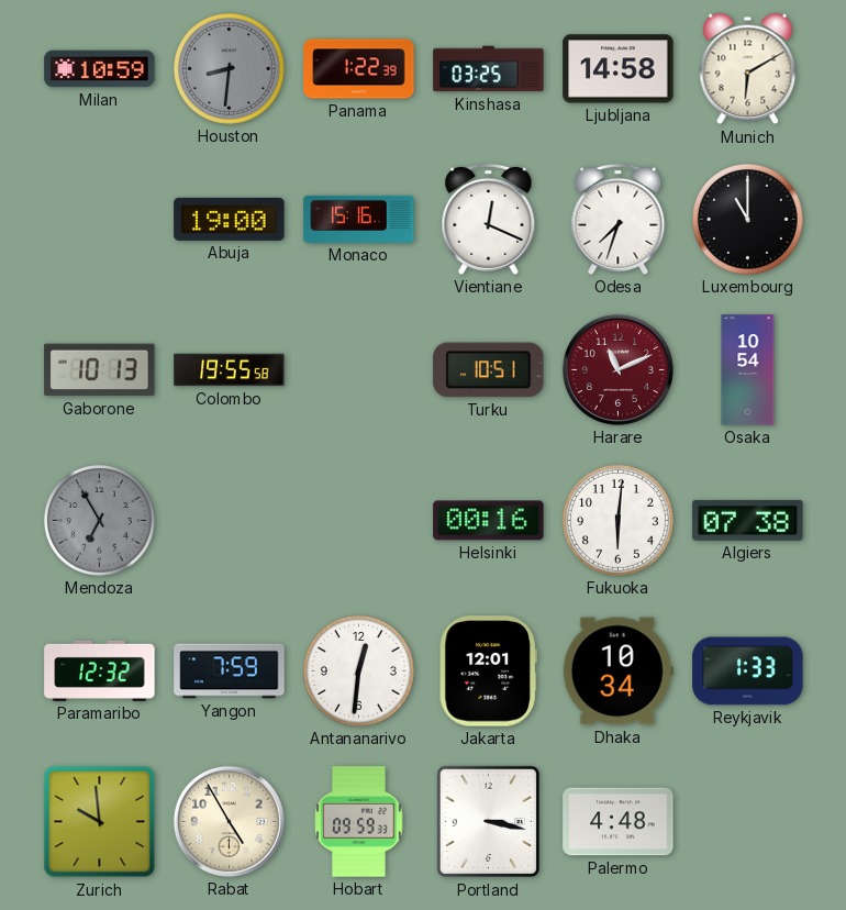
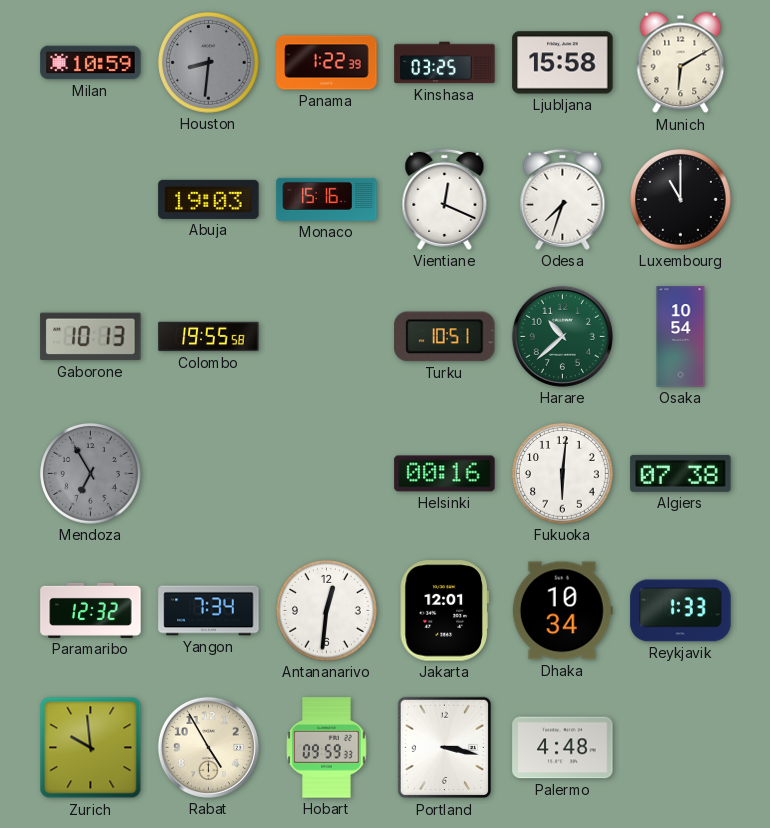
Ljubljana: 14:58 -> 15:58
Abuja: 19:00 -> 19:03
Harare: 11:11 -> 10:38
Harare dial: burgundy -> green
Yangon: 7:59 -> 7:34
